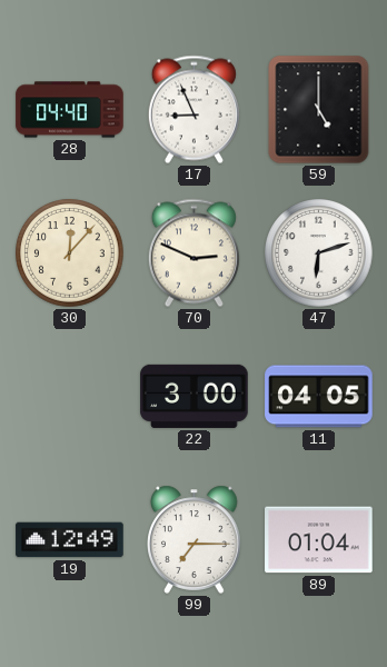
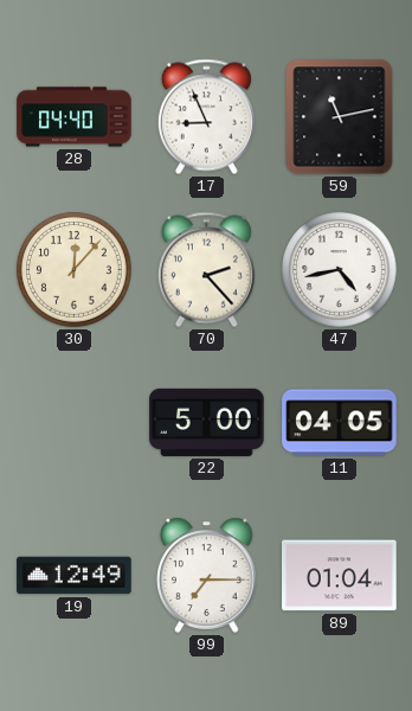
59: 5:00 -> 11:13
70: 2:49 -> 2:23
47: 6:12 -> 4:43
22: 3:00 -> 5:00
